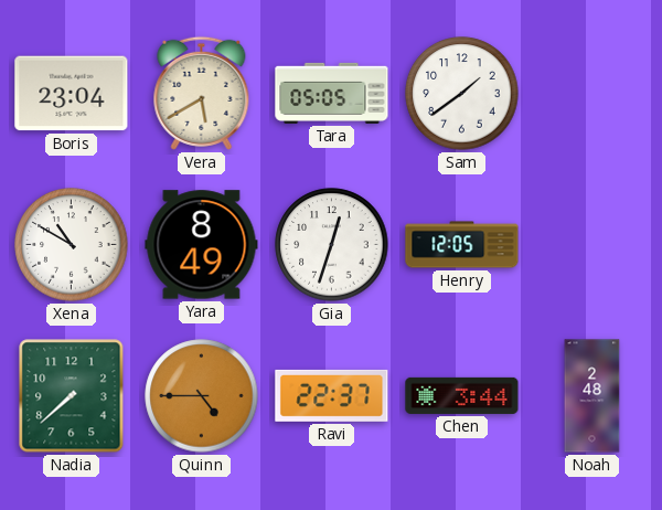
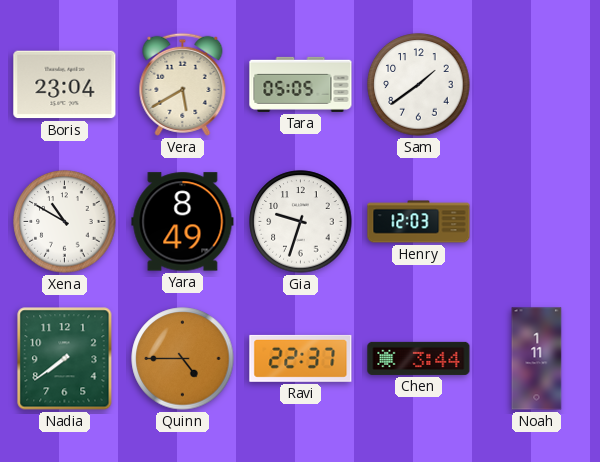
Gia: 12:33 -> 9:33
Henry: 12:05 -> 12:03
Nadia: 7:38 -> 7:39
Noah: 2:48 -> 1:11
